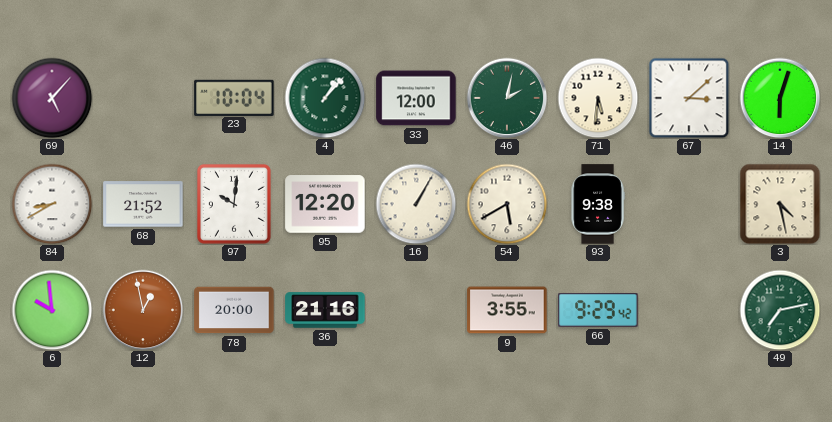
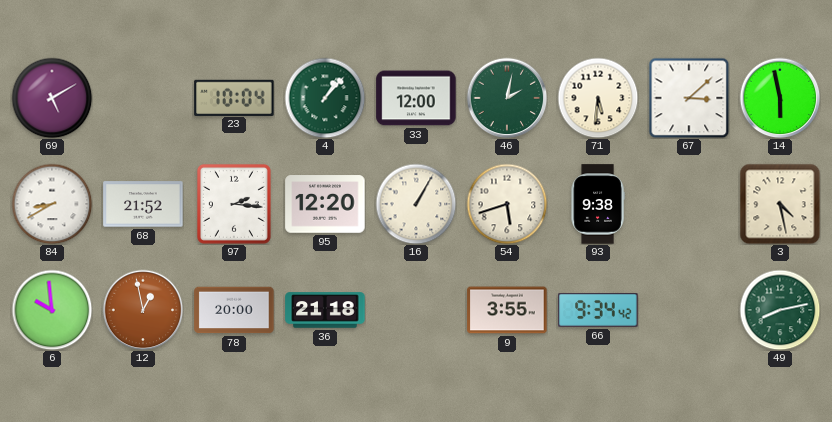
69: 5:07 -> 5:10
14: 6:03 -> 5:58
97: 10:01 -> 2:16
54: 5:40 -> 5:42
36: 21:16 -> 21:18
66: 9:29 -> 9:34
49: 7:13 -> 8:13
